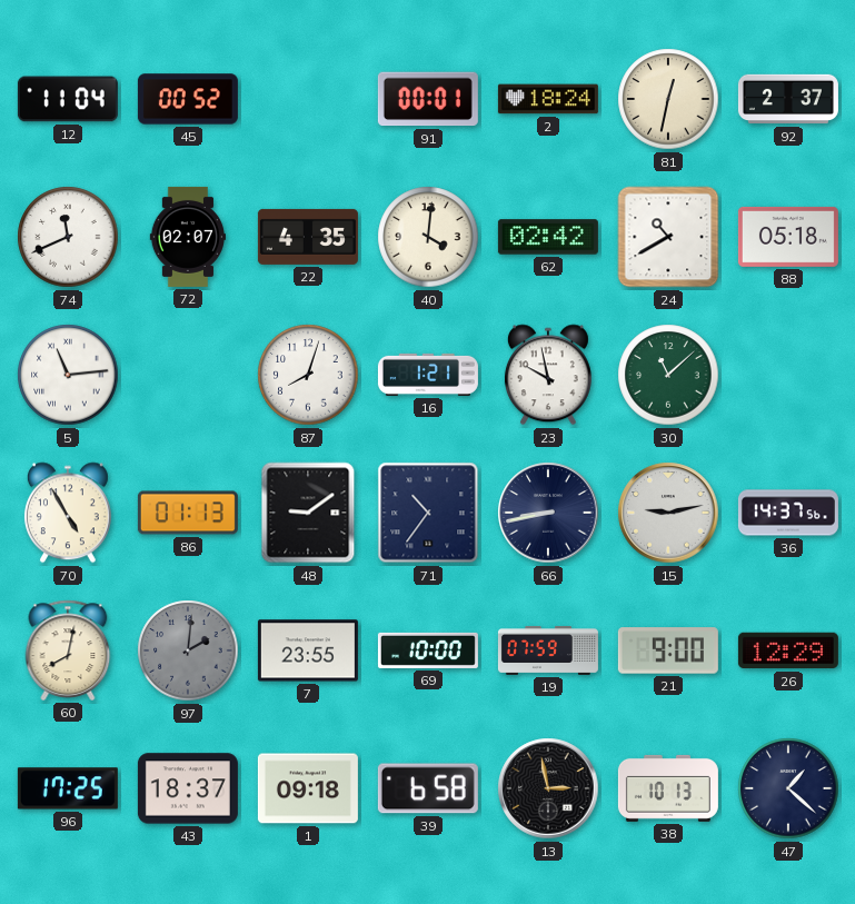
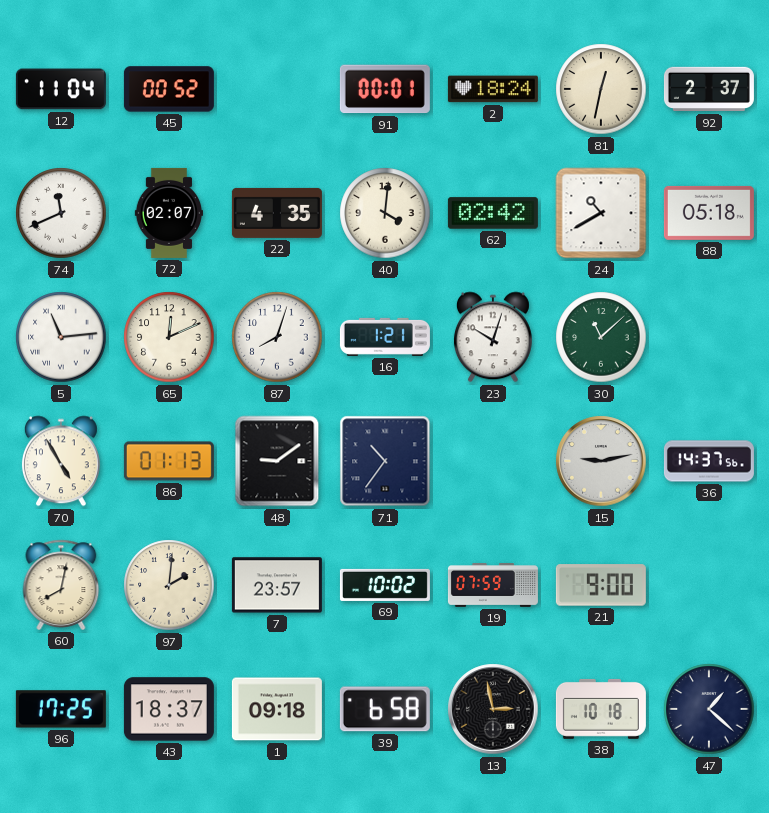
65: none -> 12:11
23: 9:58 -> 10:03
66: 8:43 -> none
97 dial: grey -> cream
7: 23:55 -> 23:57
69: 10:00 -> 10:02
26: 12:29 -> none
38: 10:13 -> 10:18
